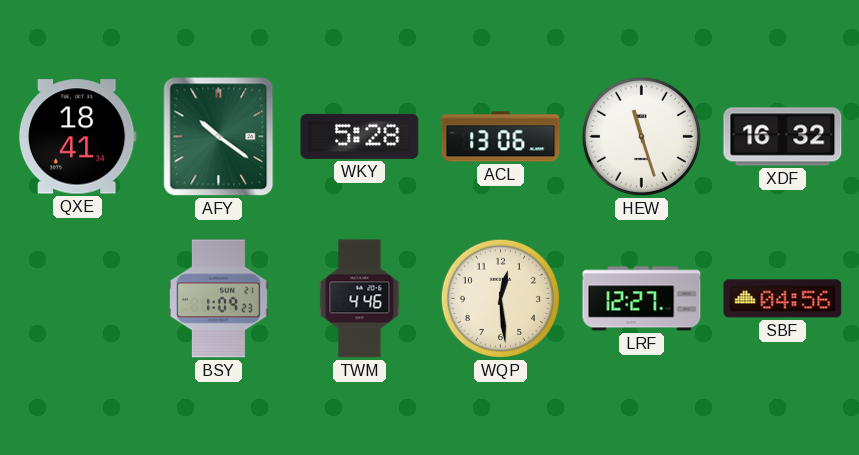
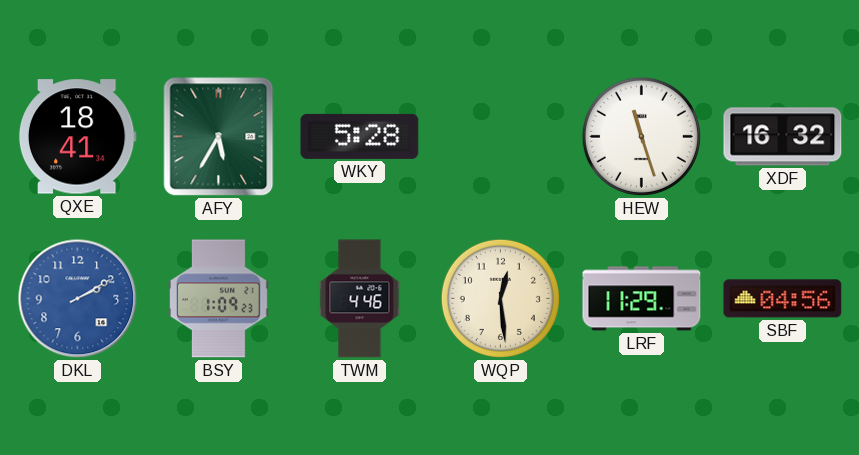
AFY: 10:21 -> 5:35
ACL: 13:06 -> none
DKL: none -> 2:10
LRF: 12:27 -> 11:29
